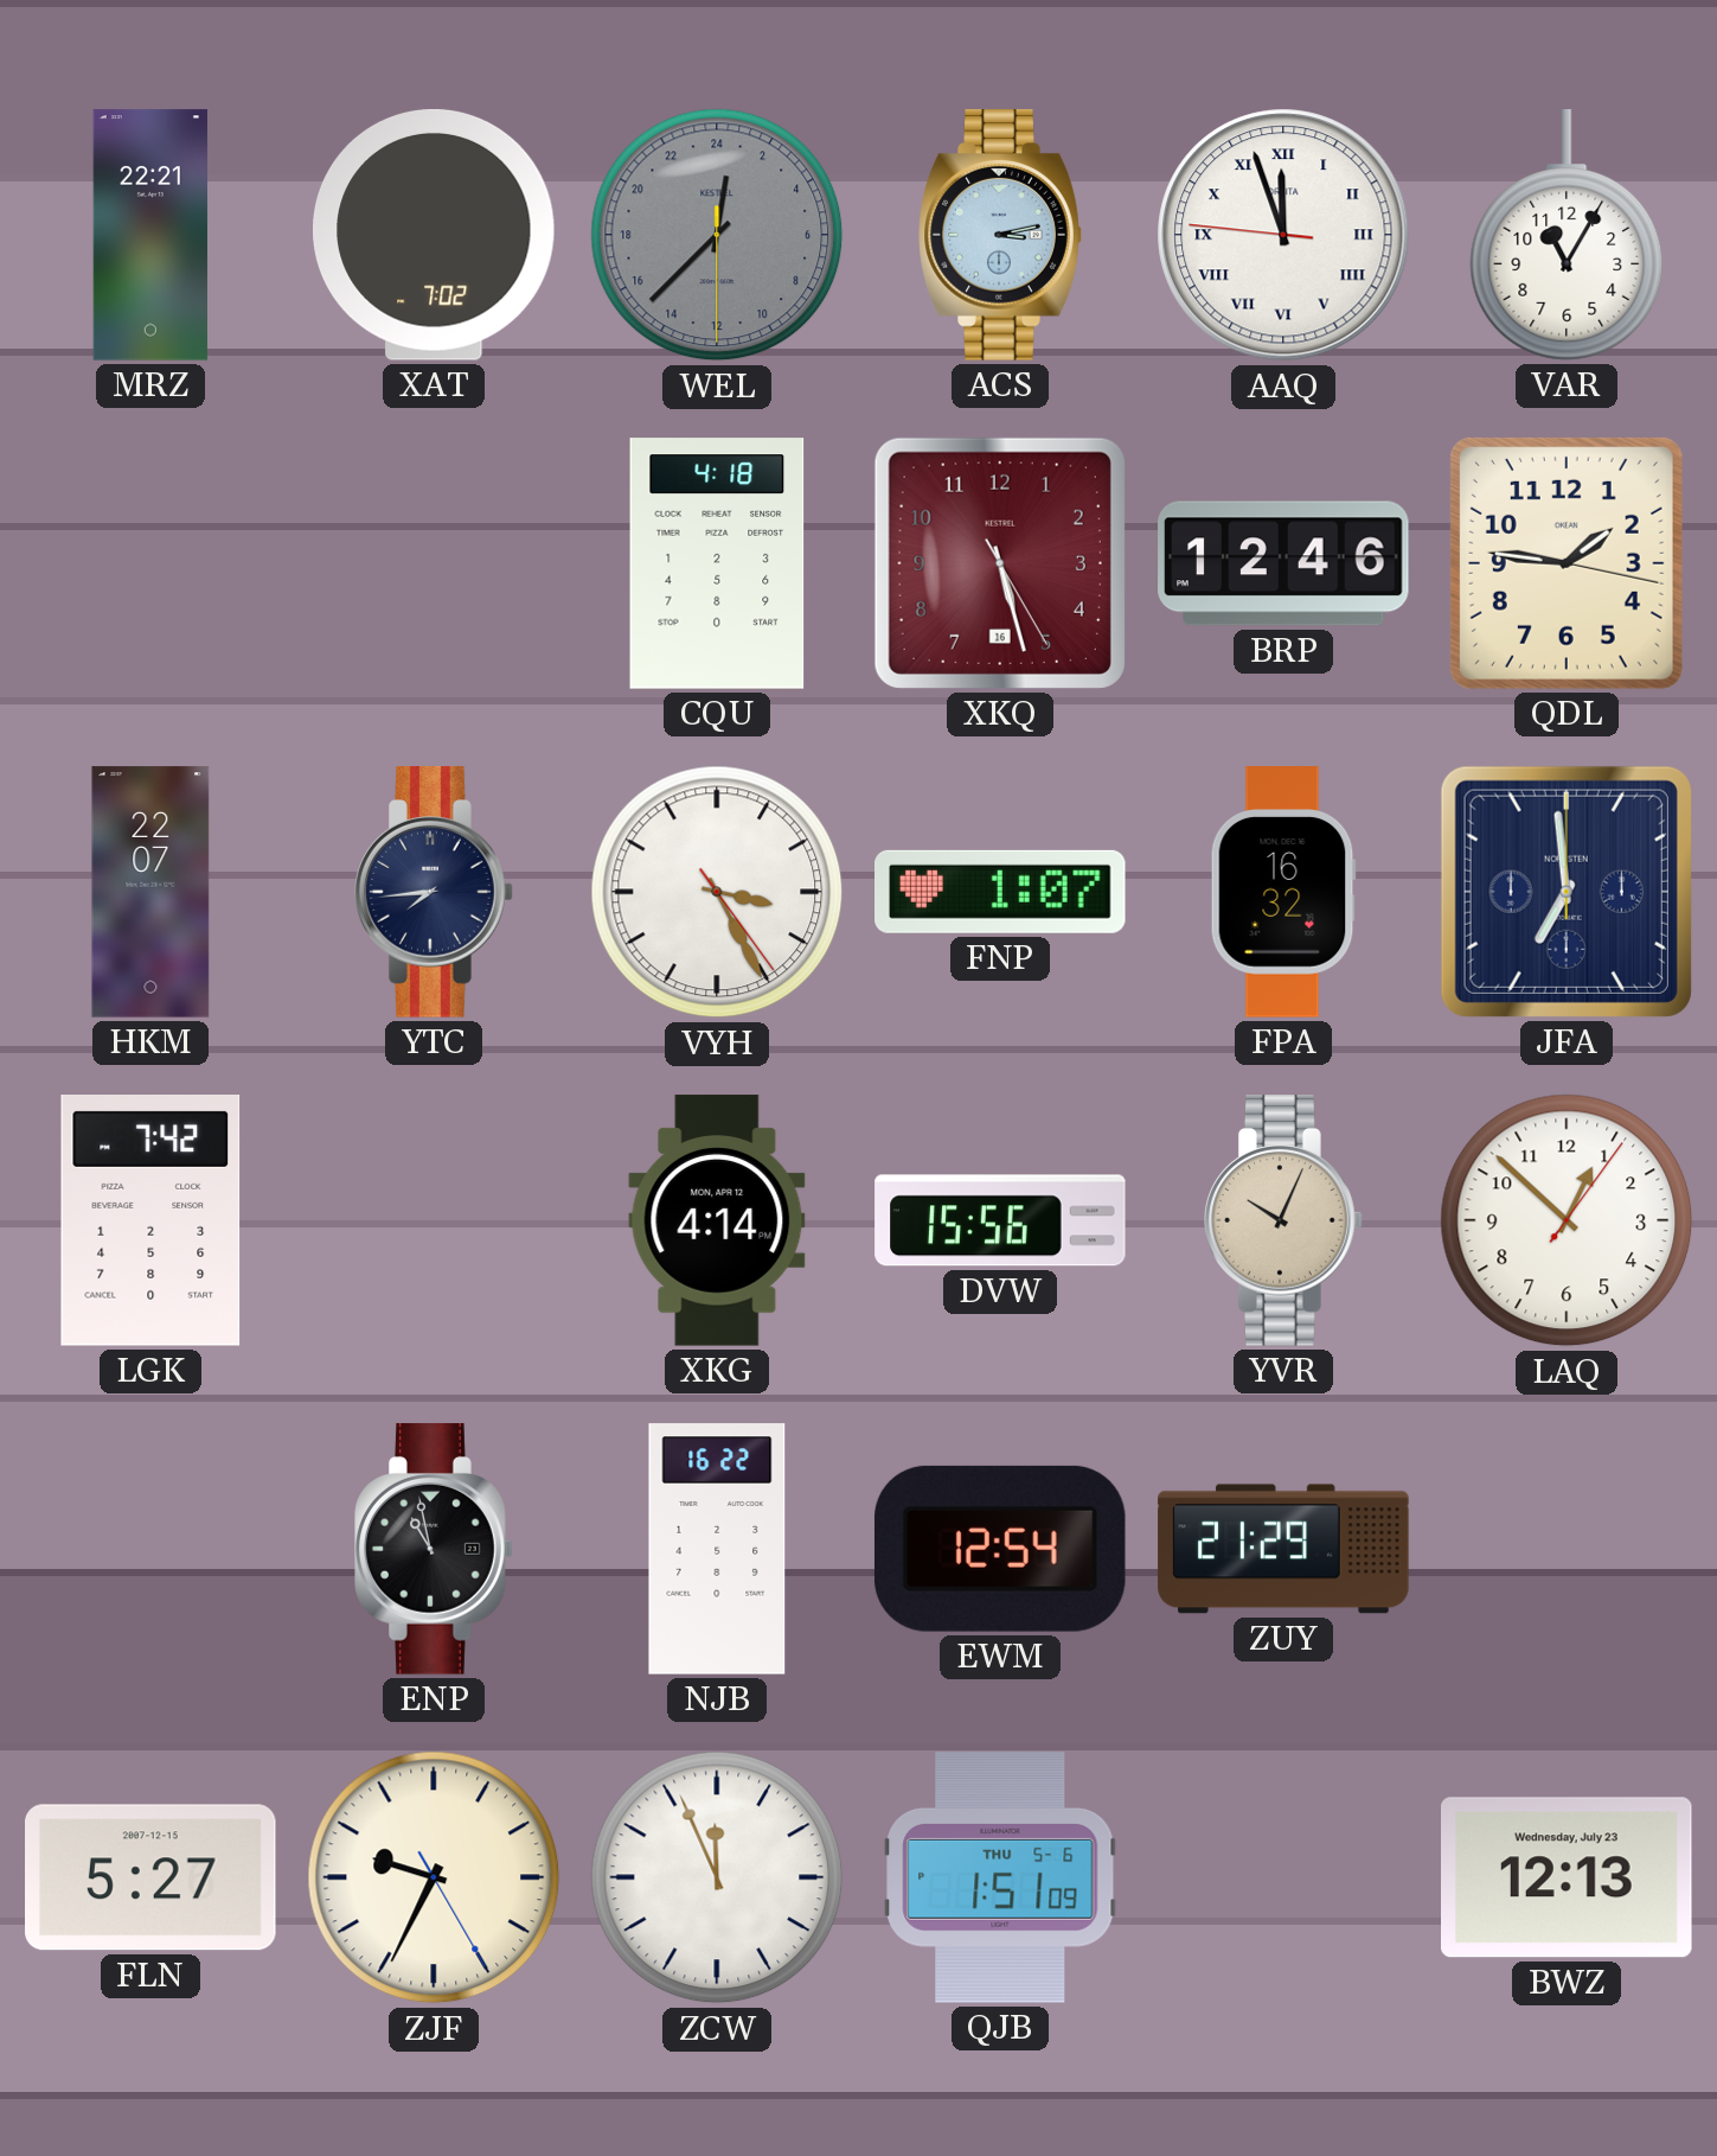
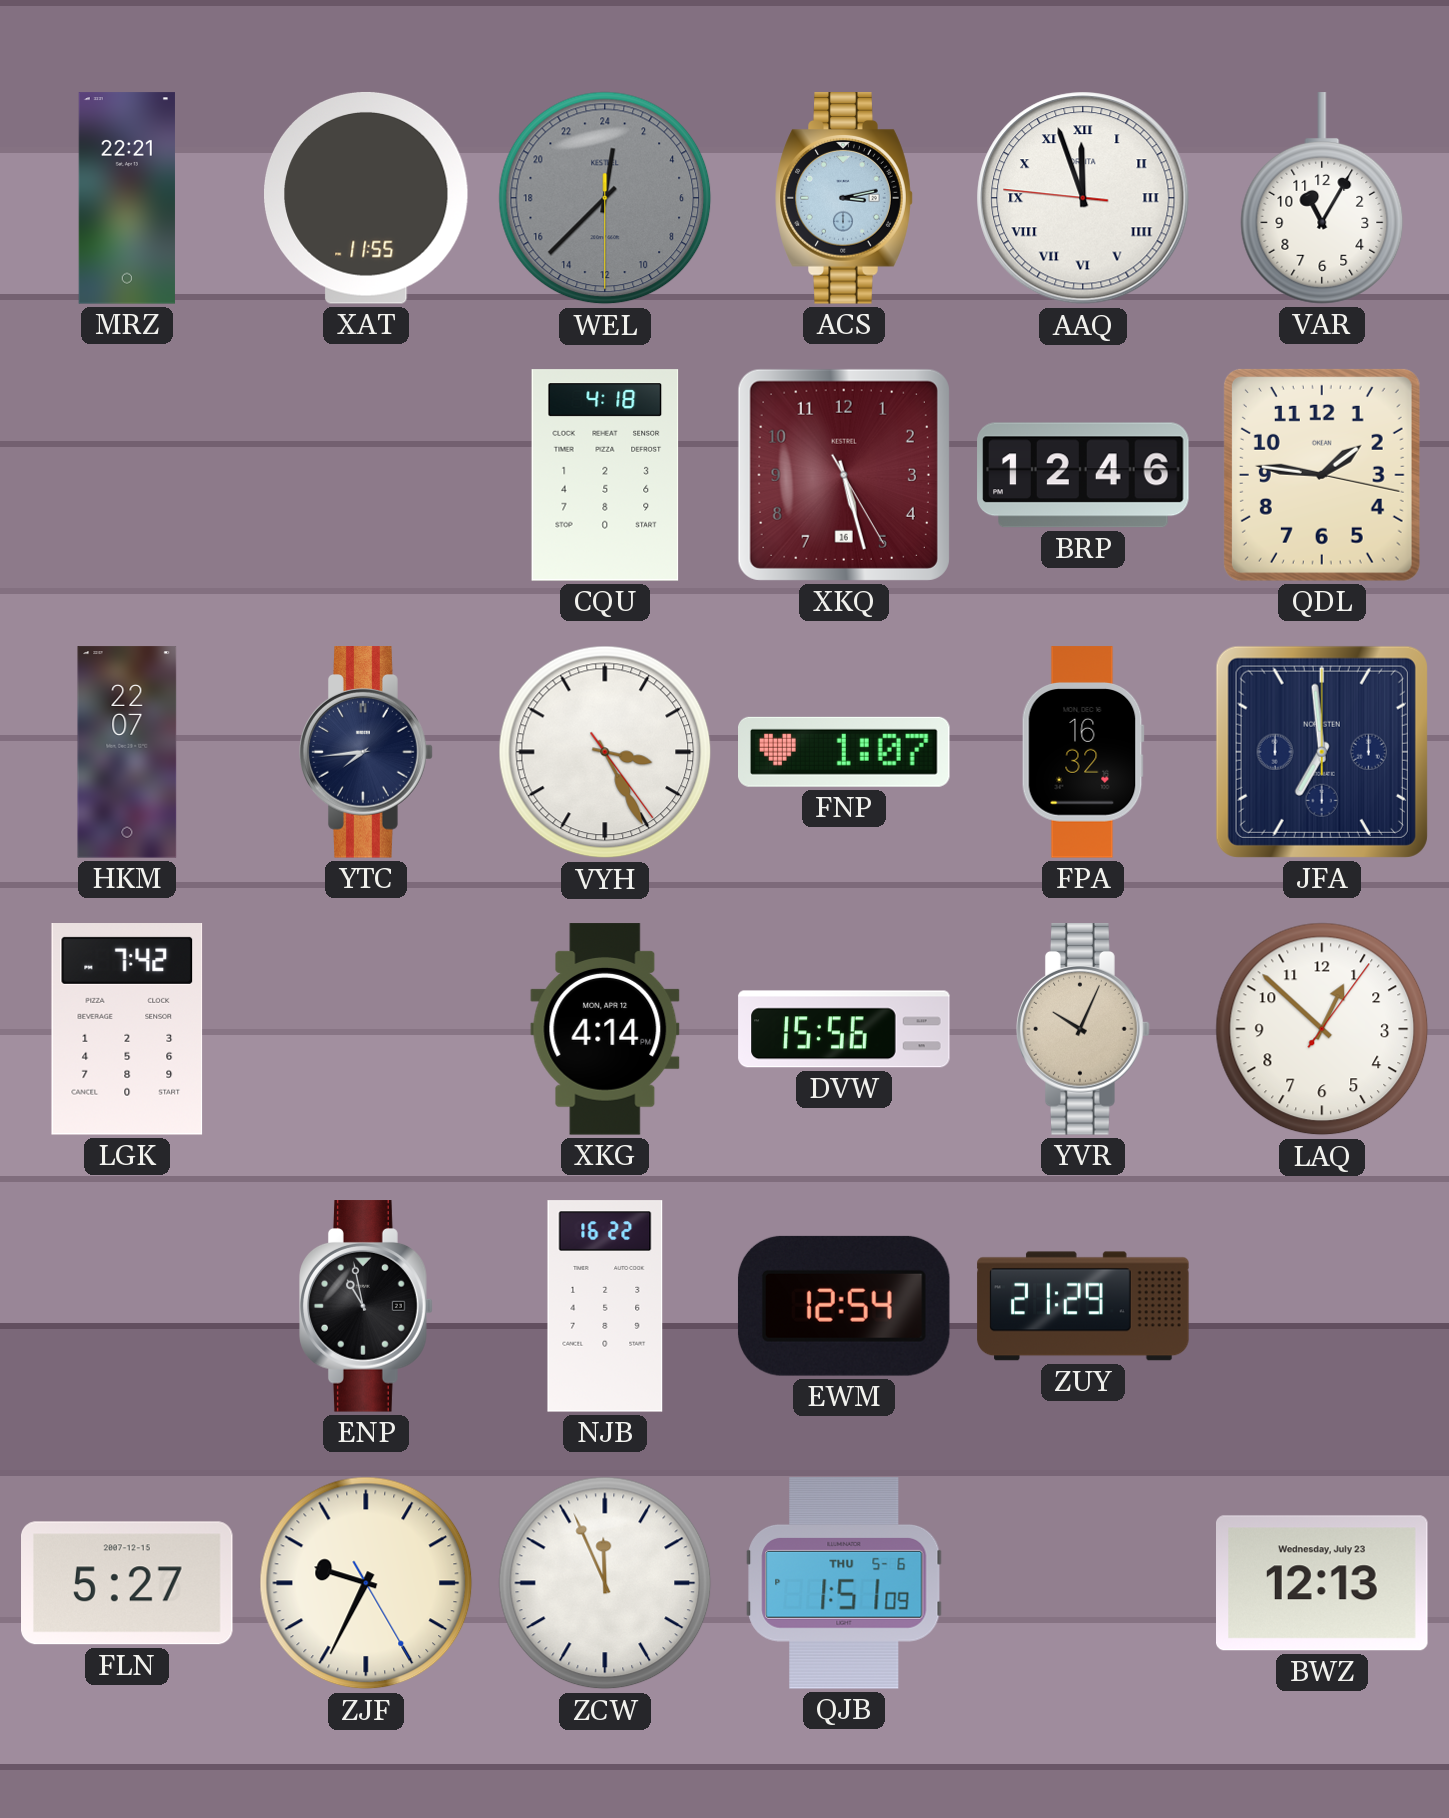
XAT: 7:02 -> 11:55
